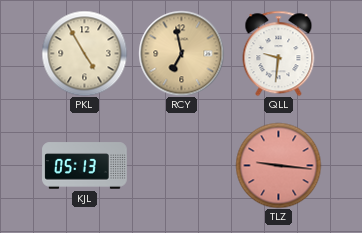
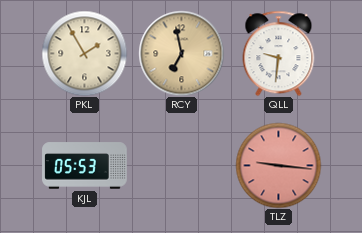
PKL: 4:55 -> 1:55
KJL: 05:13 -> 05:53
